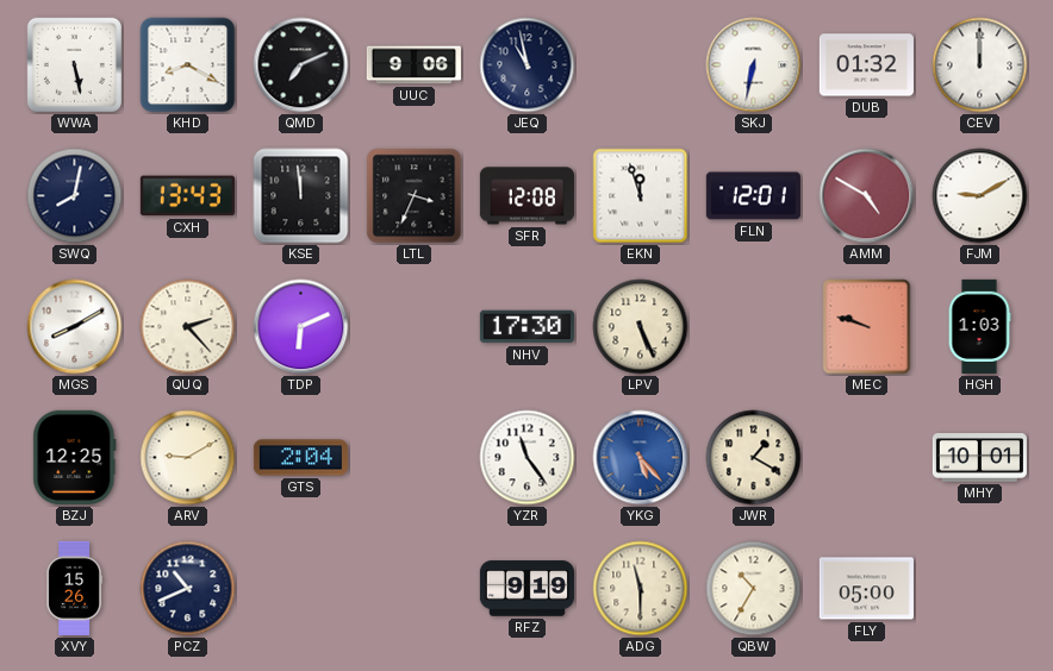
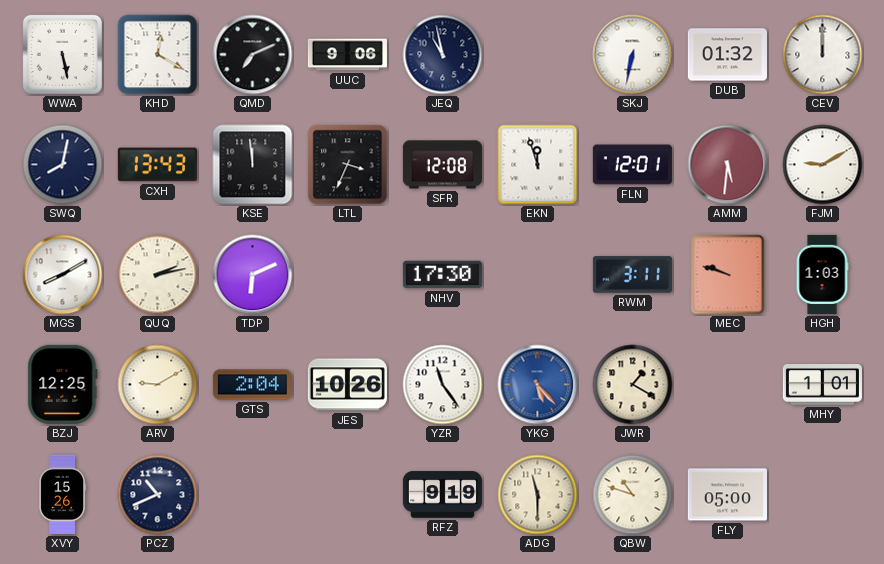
KHD: 8:20 -> 12:20
AMM: 4:50 -> 5:31
QUQ: 2:23 -> 2:13
LPV: 5:26 -> none
RWM: none -> 3:11
JES: none -> 10:26
MHY: 10:01 -> 1:01
QBW: 10:35 -> 10:48
